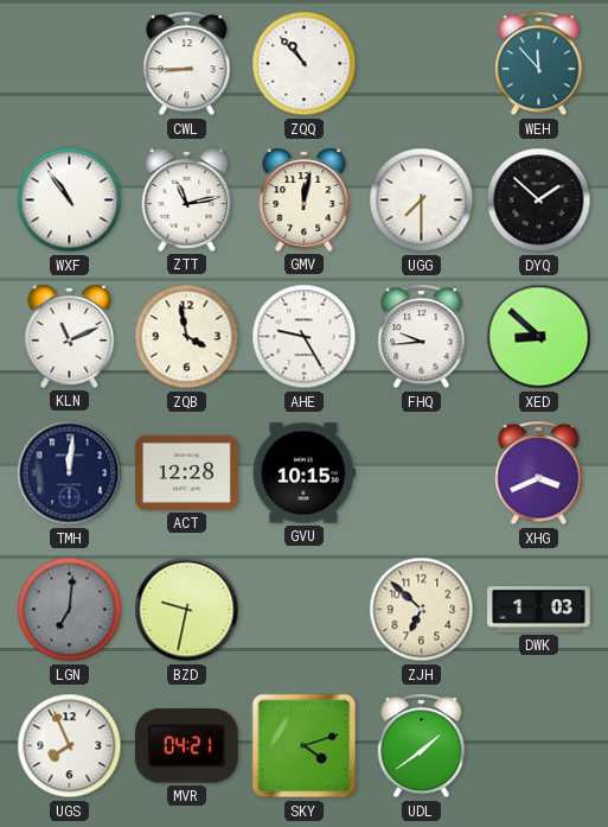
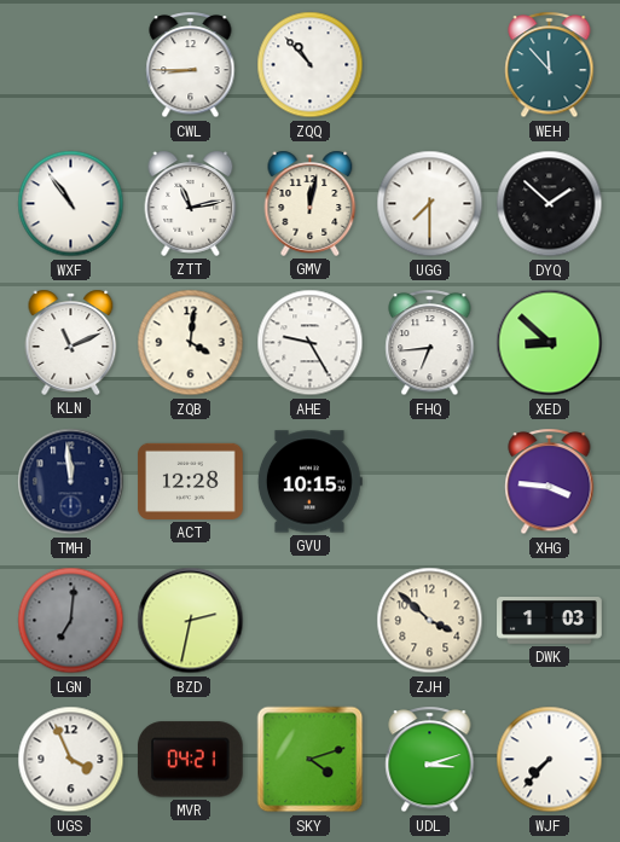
ZQB: 3:58 -> 4:01
FHQ: 9:44 -> 6:44
TMH: 12:01 -> 11:59
XHG: 3:41 -> 3:46
BZD: 9:32 -> 2:32
ZJH: 6:52 -> 3:52
UGS: 7:56 -> 3:56
UDL: 1:39 -> 3:12
WJF: none -> 7:37
